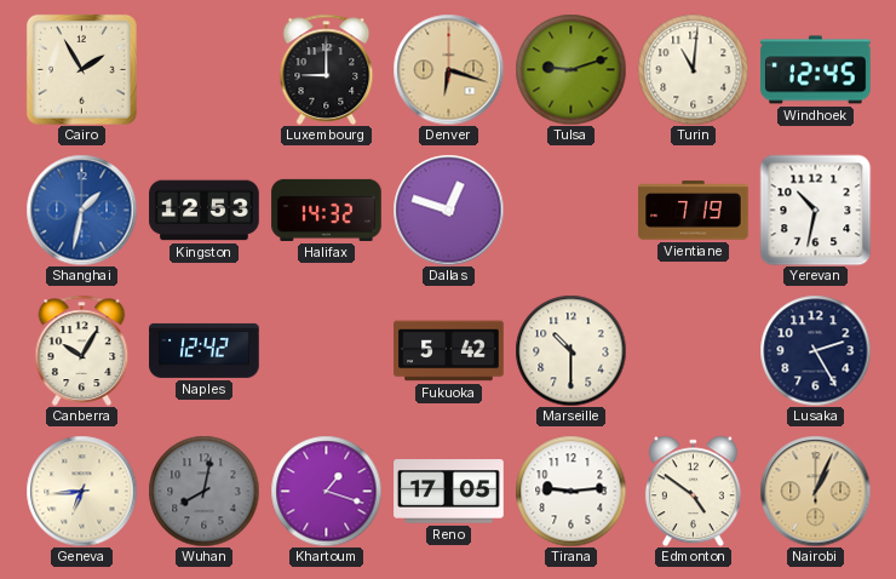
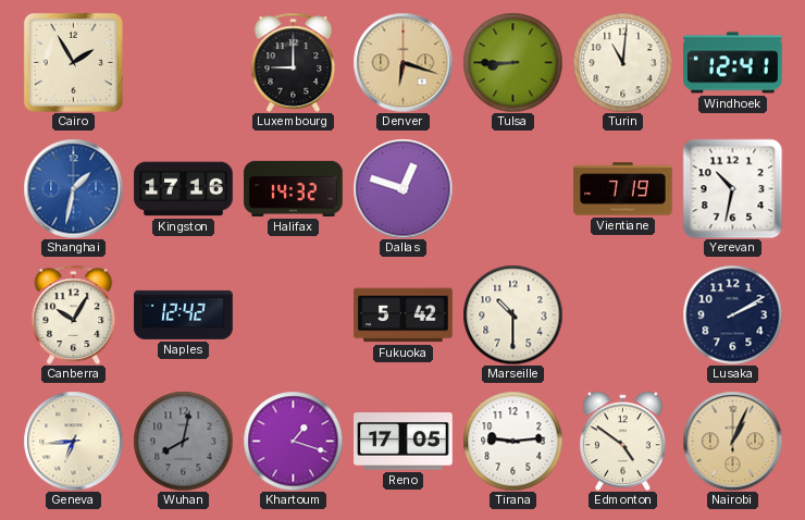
Tulsa: 9:12 -> 8:45
Windhoek: 12:45 -> 12:41
Kingston: 12:53 -> 17:16
Lusaka: 2:25 -> 2:10
